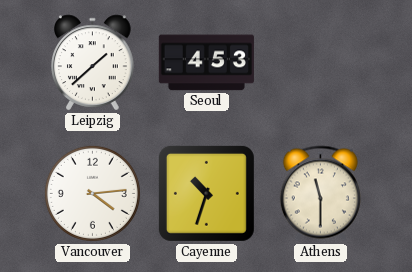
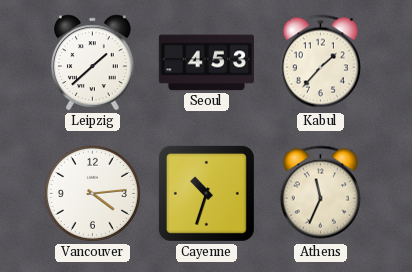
Kabul: none -> 1:37
Athens: 11:30 -> 11:34
